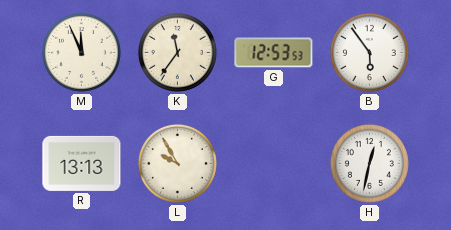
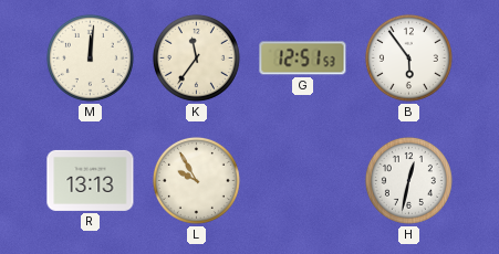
M: 11:56 -> 12:01
G: 12:53 -> 12:51
